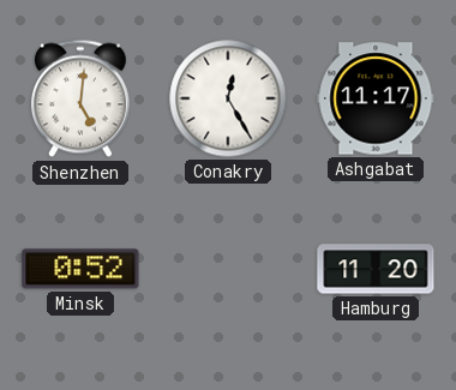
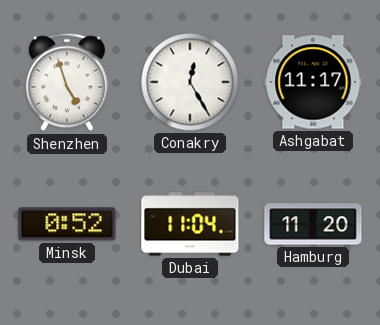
Shenzhen: 5:01 -> 4:57
Dubai: none -> 11:04
